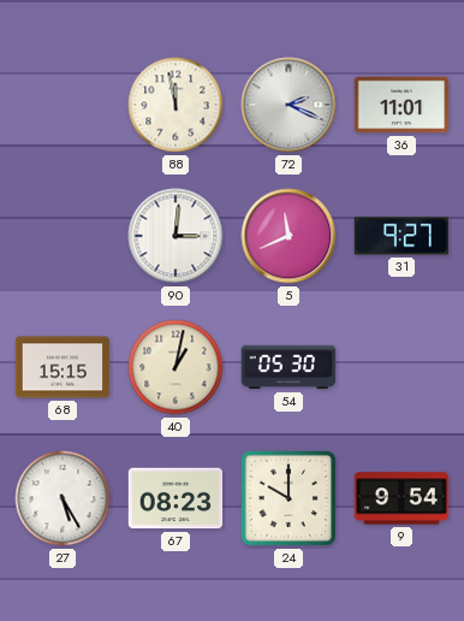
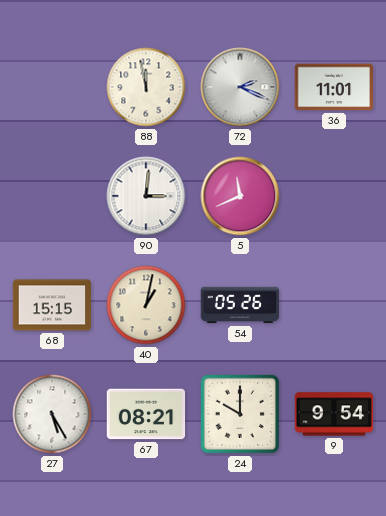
31: 9:27 -> none
54: 05:30 -> 05:26
67: 08:23 -> 08:21
